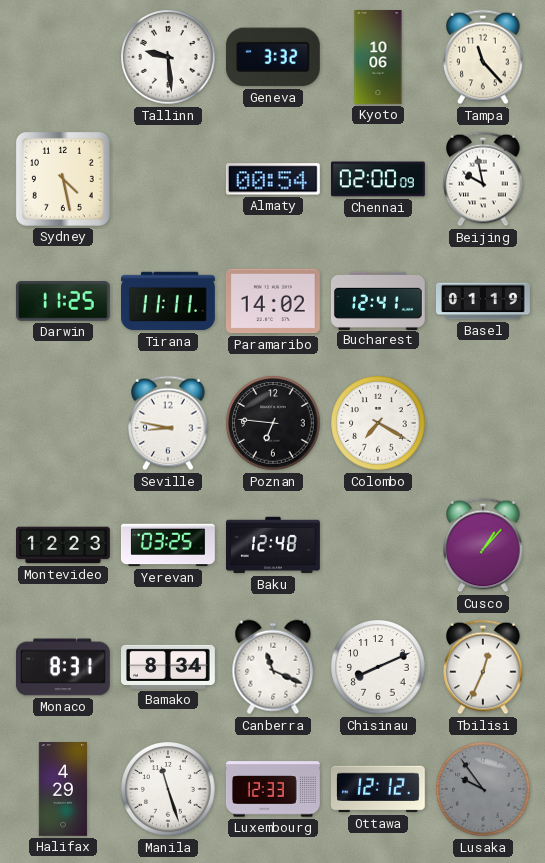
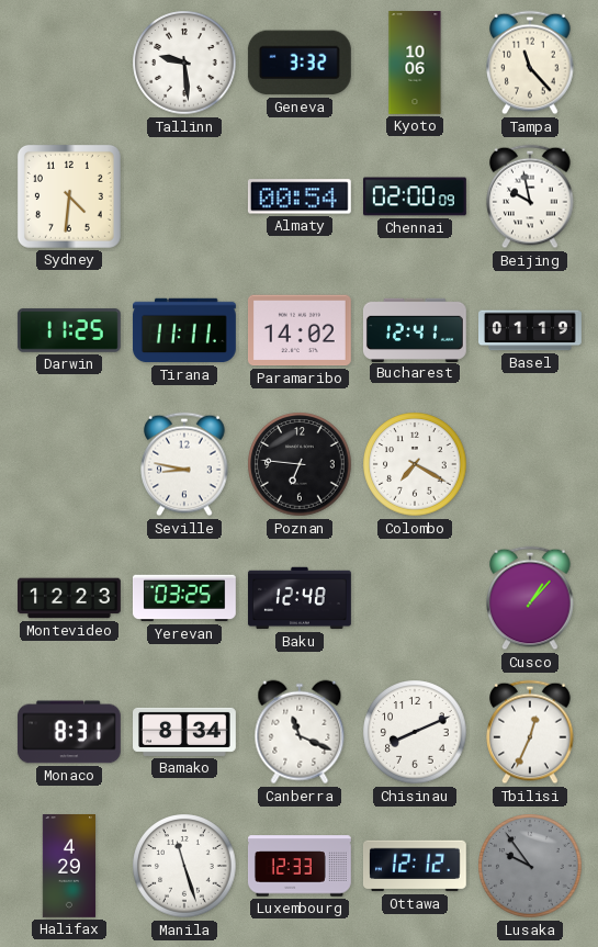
Sydney: 4:28 -> 4:31
